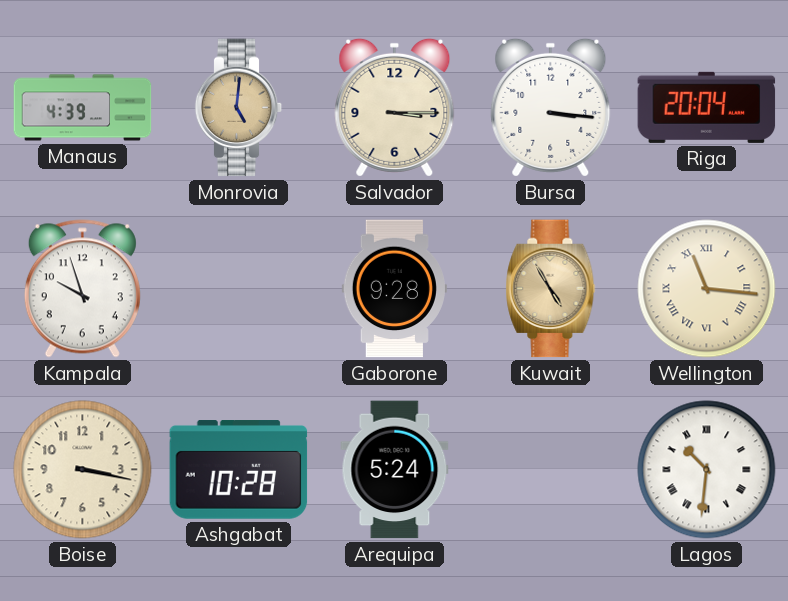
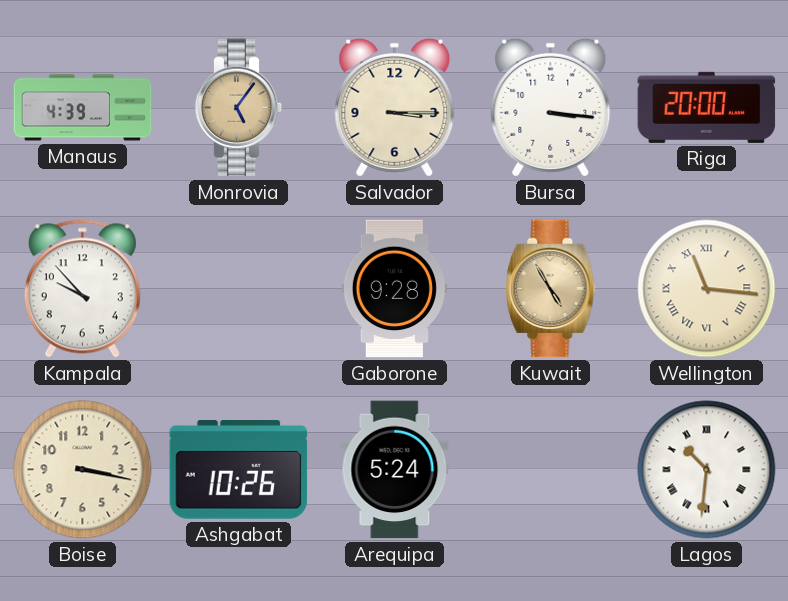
Monrovia: 5:01 -> 5:06
Riga: 20:04 -> 20:00
Kampala: 9:57 -> 9:53
Ashgabat: 10:28 -> 10:26
